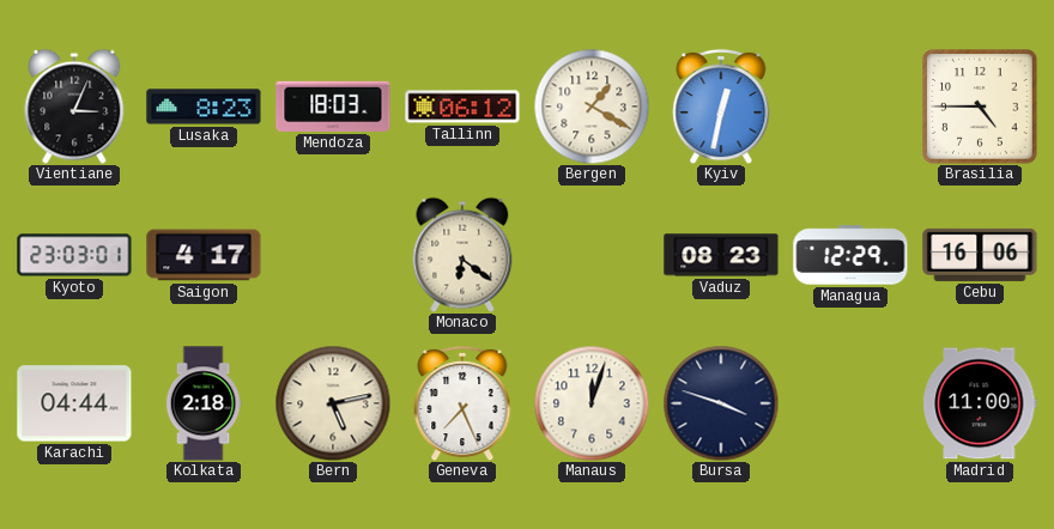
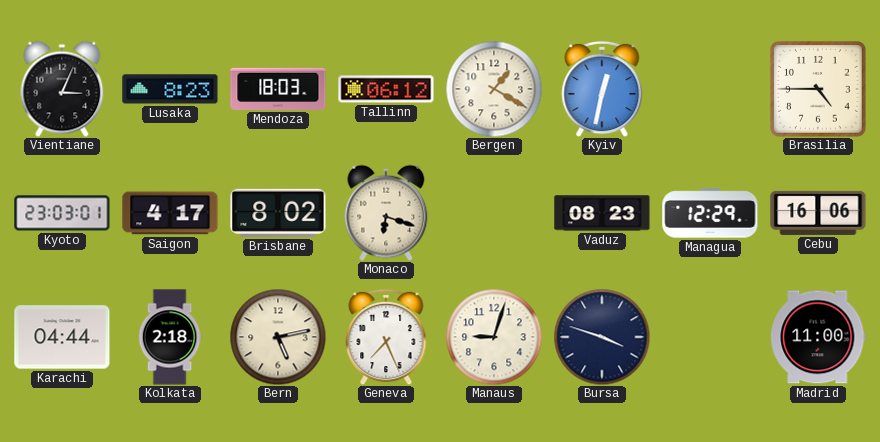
Brisbane: none -> 8:02
Monaco: 6:21 -> 6:18
Manaus: 12:03 -> 9:03
